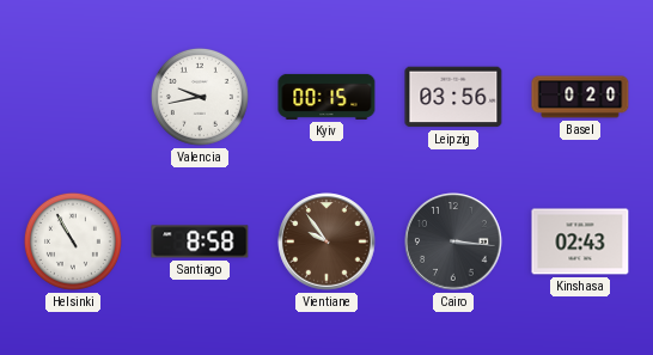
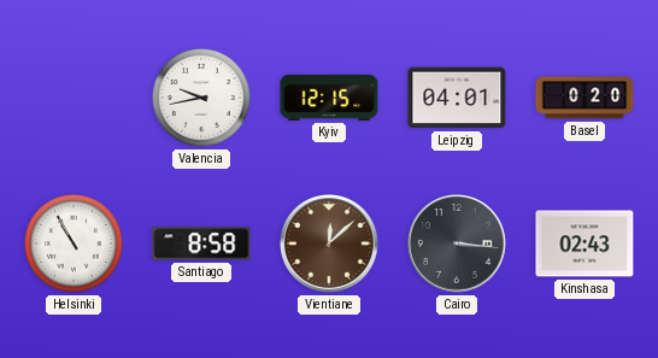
Kyiv: 00:15 -> 12:15
Leipzig: 03:56 -> 04:01
Vientiane: 9:54 -> 12:08
